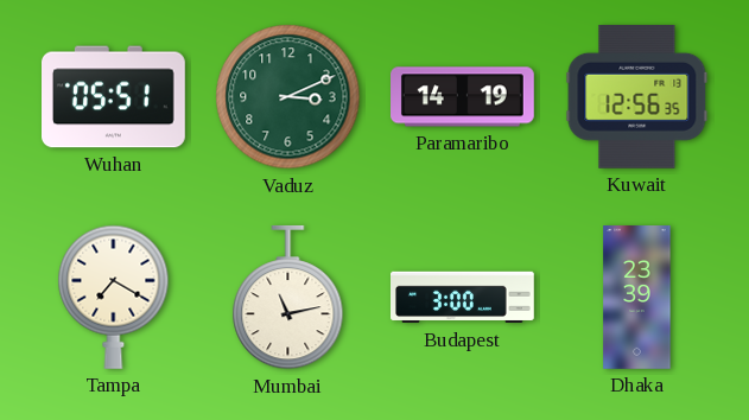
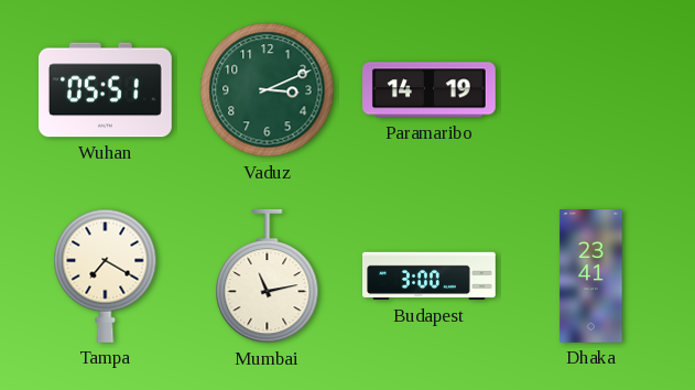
Kuwait: 12:56 -> none
Dhaka: 23:39 -> 23:41
